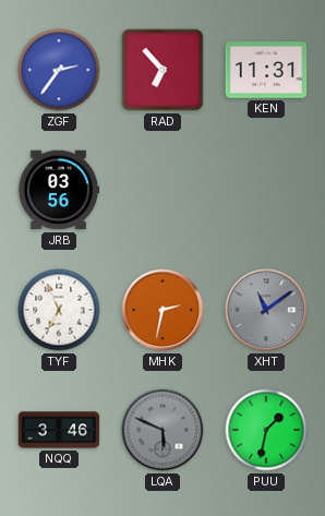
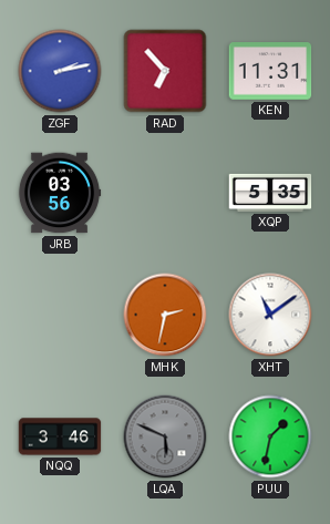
ZGF: 2:36 -> 2:13
XQP: none -> 5:35
TYF: 6:56 -> none
XHT dial: grey -> white
